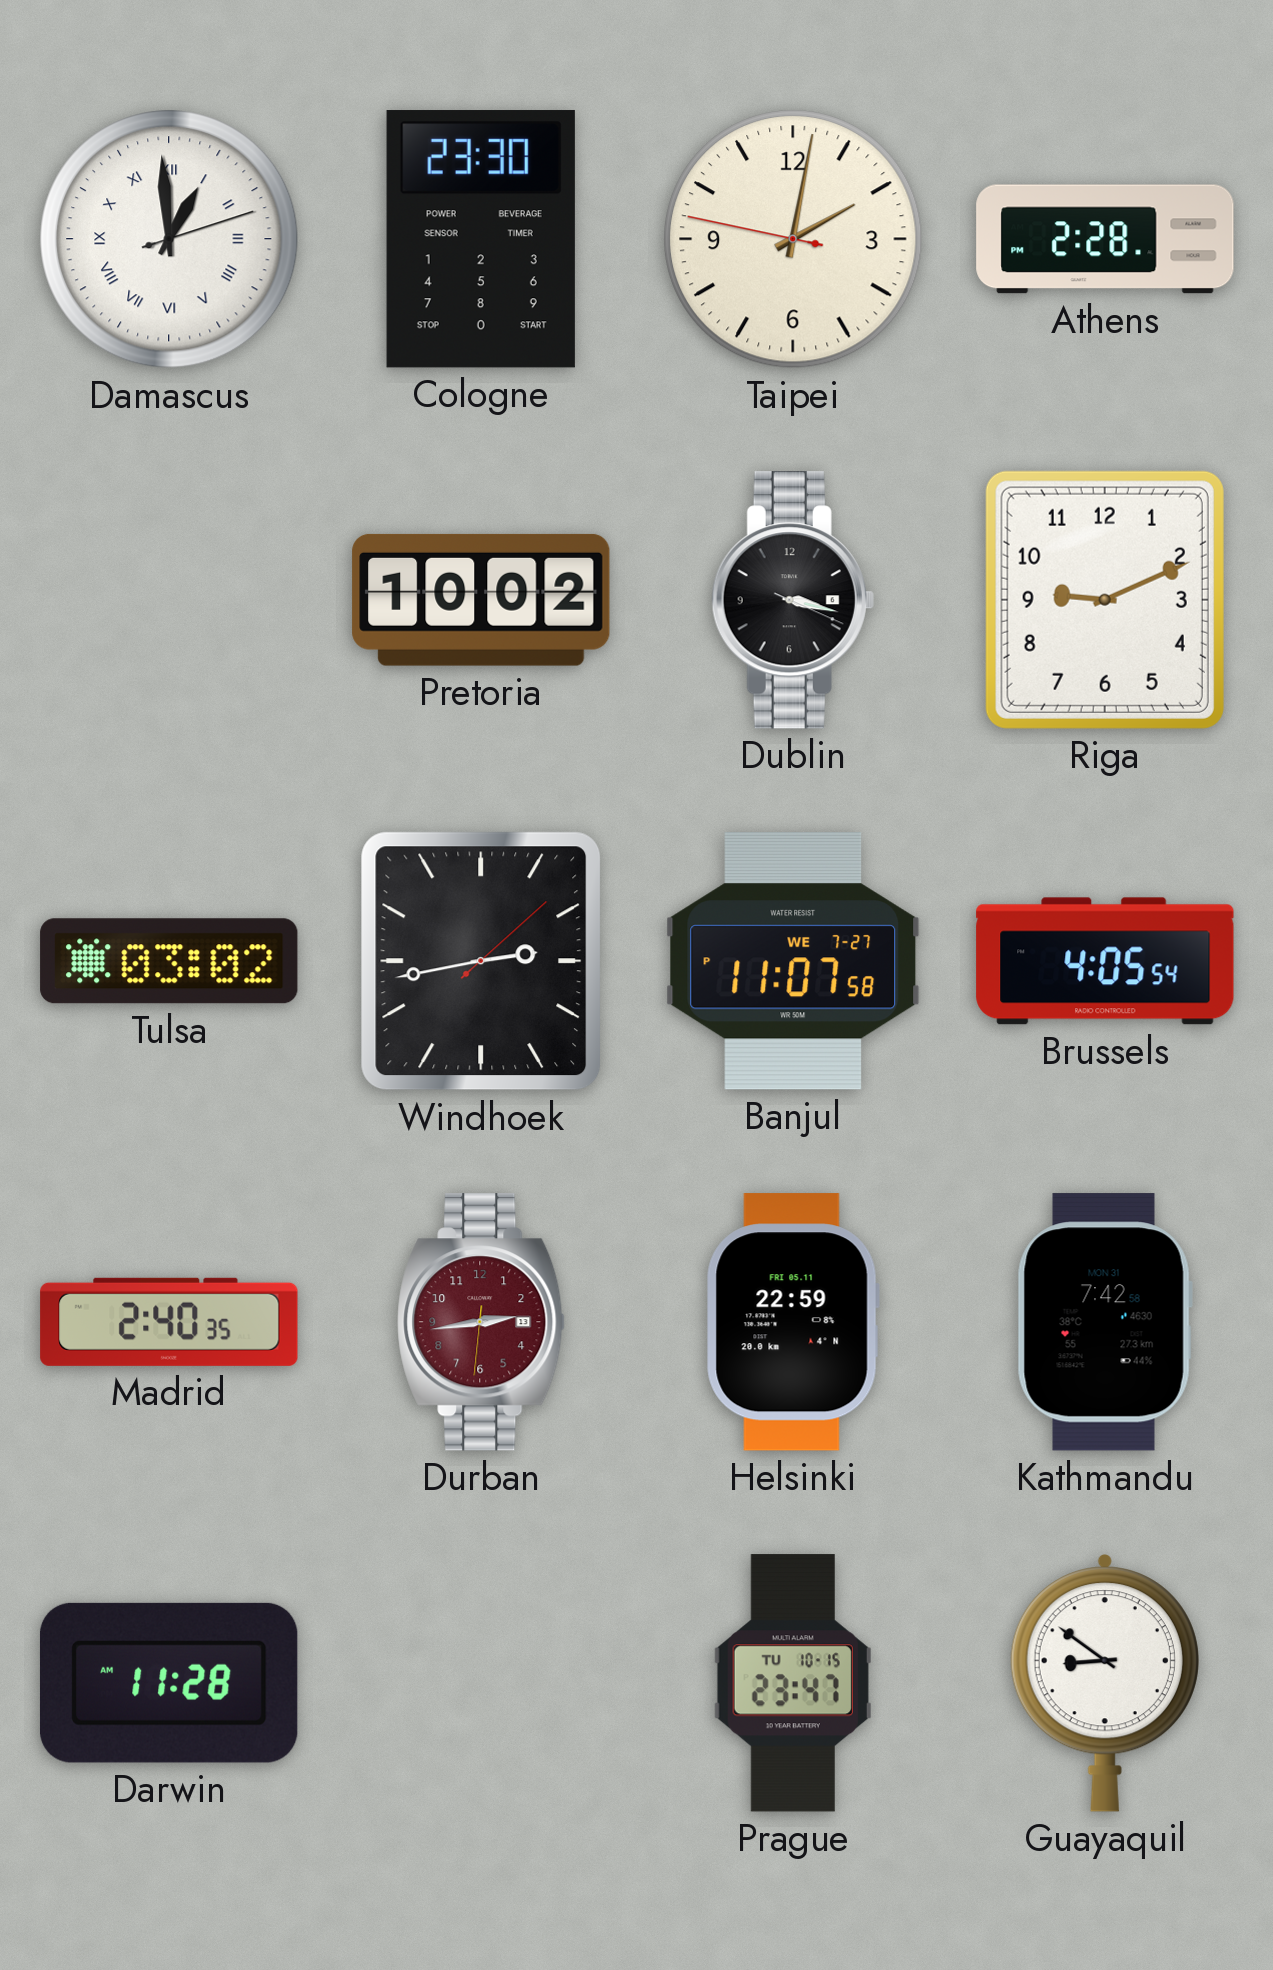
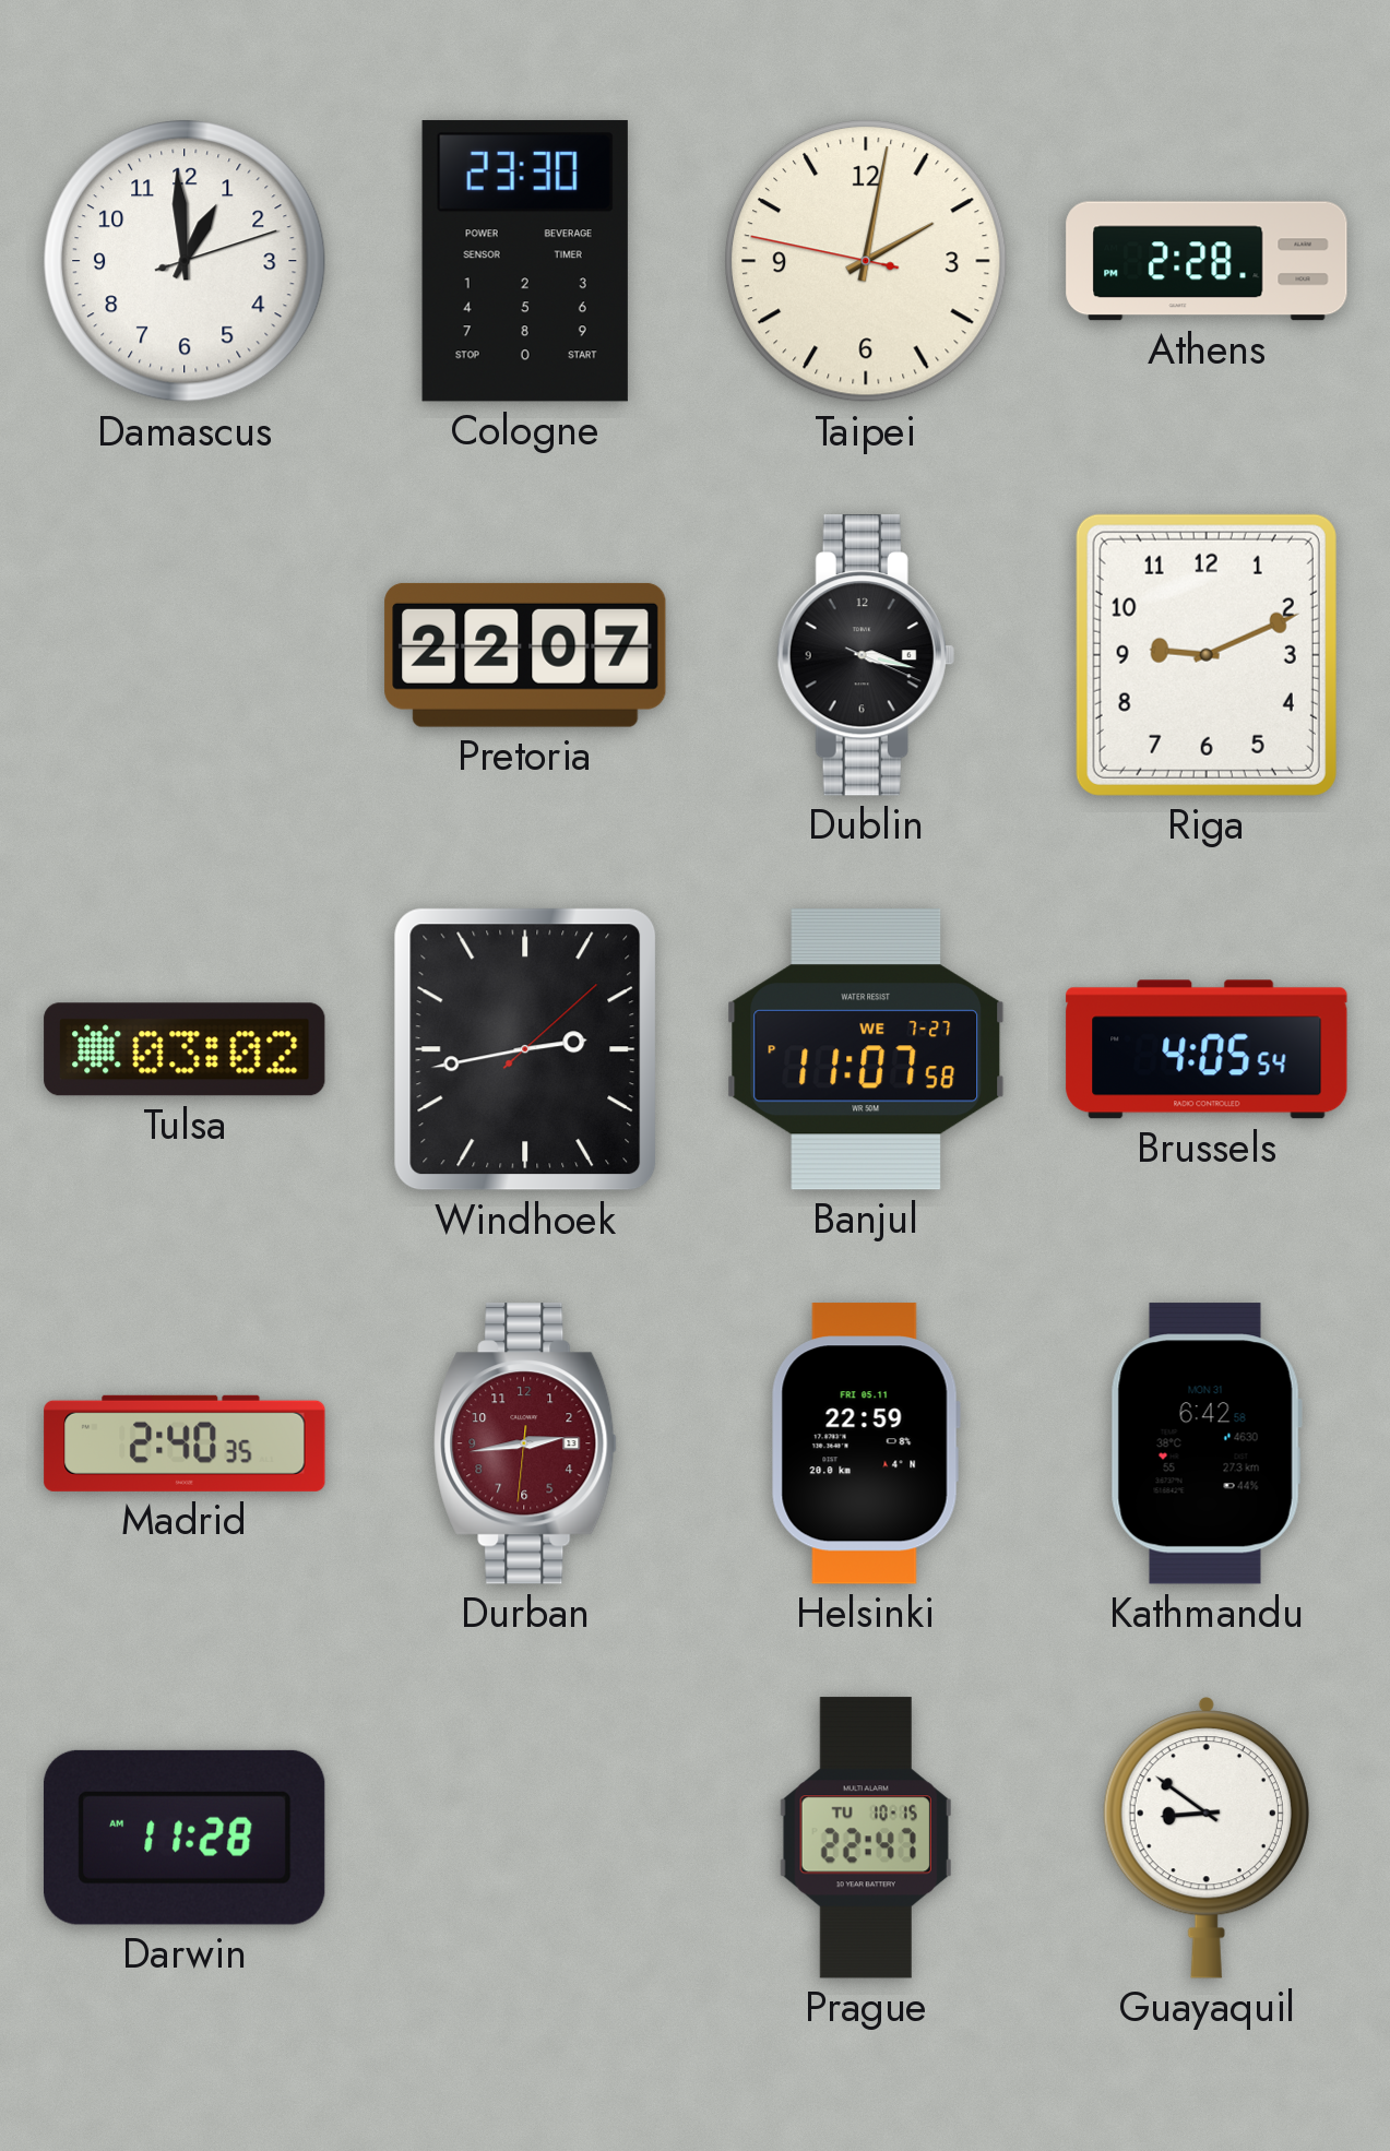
Damascus numerals: Roman -> Arabic
Pretoria: 10:02 -> 22:07
Kathmandu: 7:42 -> 6:42
Prague: 23:47 -> 22:47
